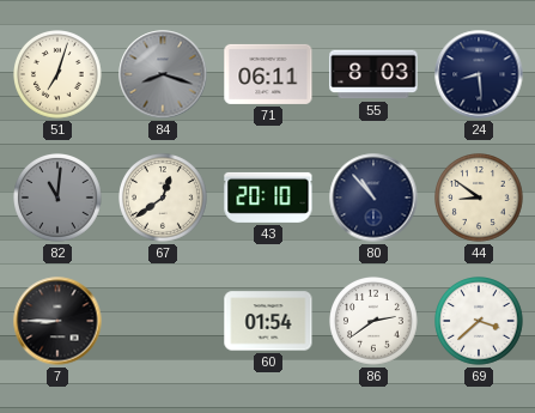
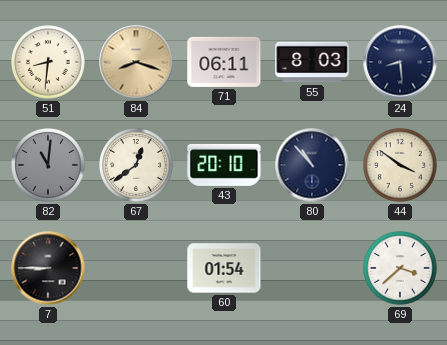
51: 7:03 -> 8:31
84 dial: grey -> champagne
44: 8:51 -> 3:51
86: 2:39 -> none
